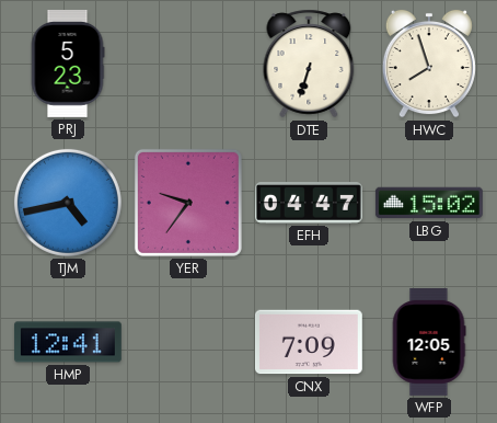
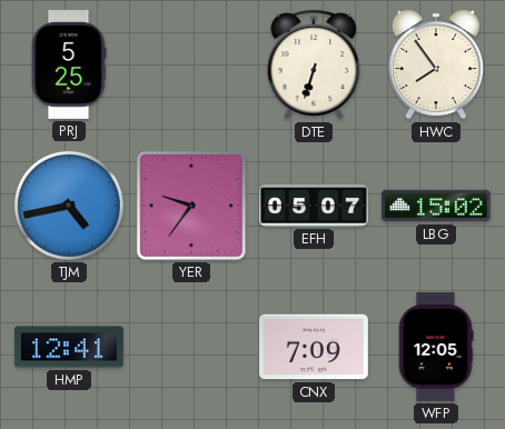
PRJ: 5:23 -> 5:25
HWC: 7:57 -> 7:54
EFH: 04:47 -> 05:07
